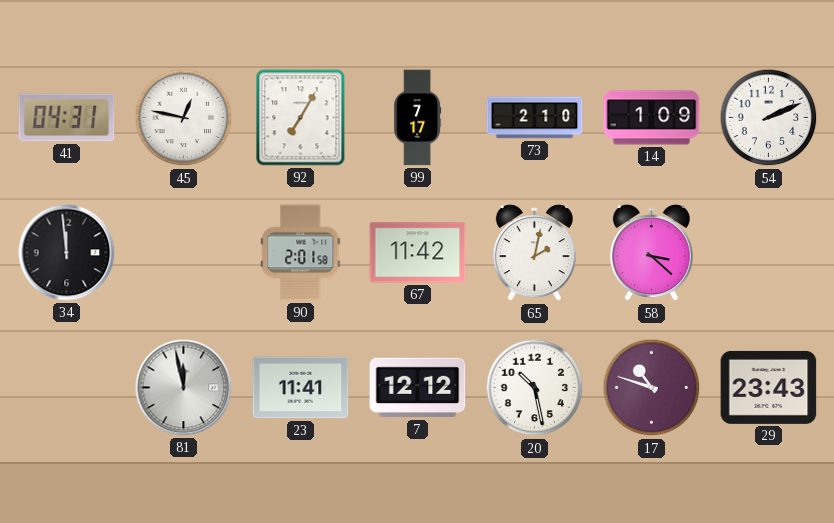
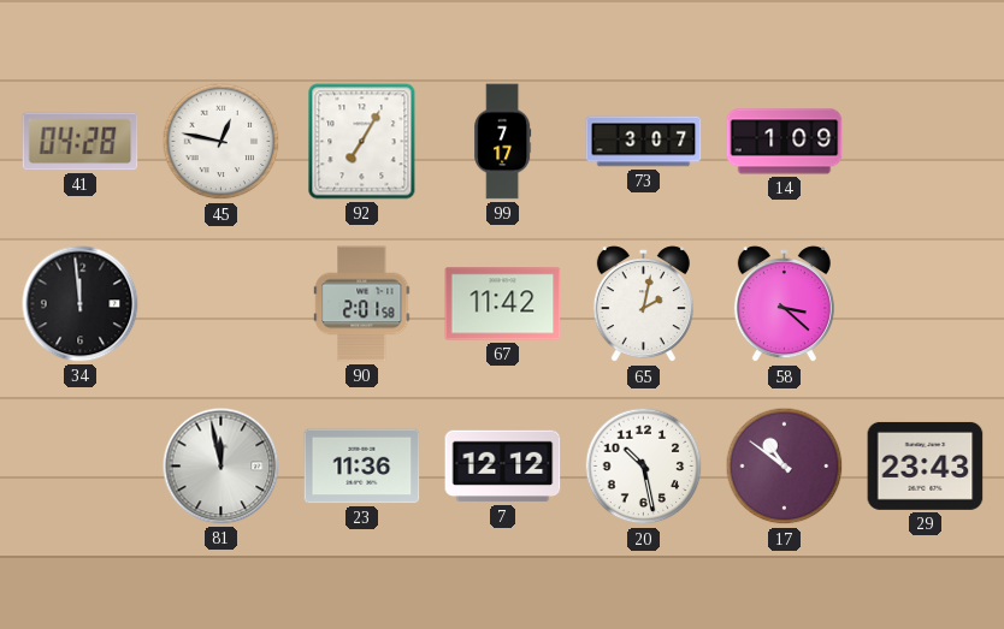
41: 04:31 -> 04:28
73: 2:10 -> 3:07
54: 2:11 -> none
23: 11:41 -> 11:36
17: 10:48 -> 10:51
